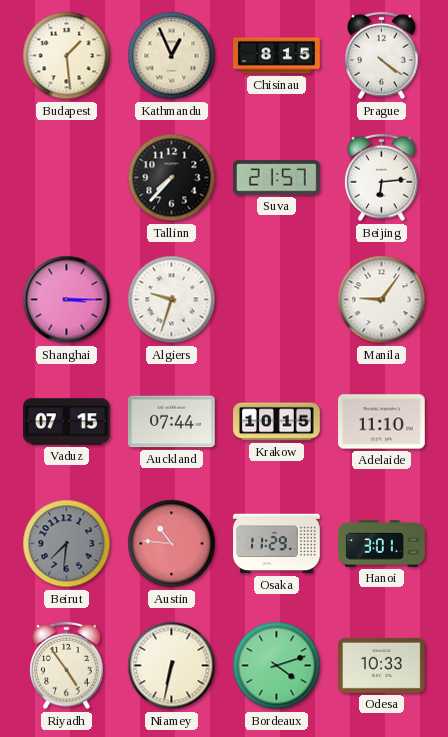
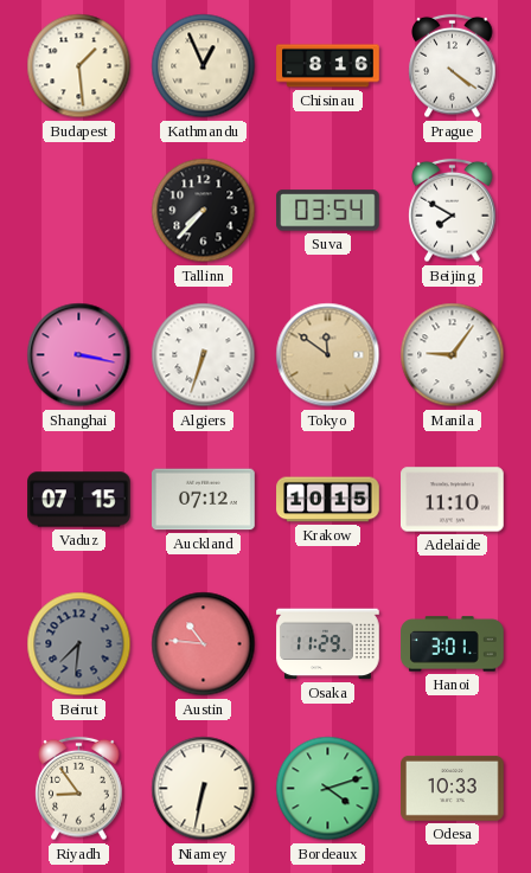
Chisinau: 8:15 -> 8:16
Suva: 21:57 -> 03:54
Beijing: 6:14 -> 7:50
Shanghai: 3:15 -> 3:17
Algiers: 9:33 -> 6:33
Tokyo: none -> 11:51
Auckland: 07:44 -> 07:12
Riyadh: 4:54 -> 8:54
